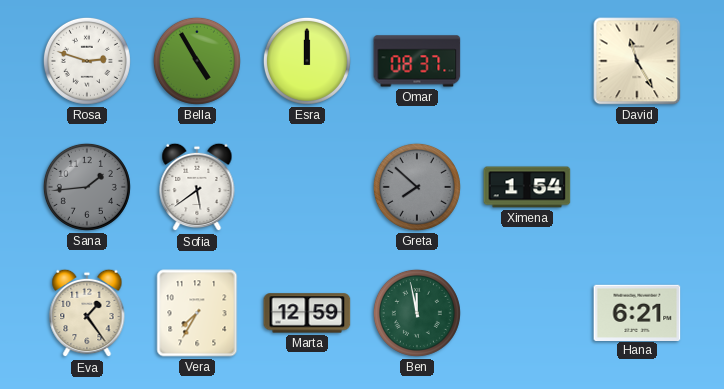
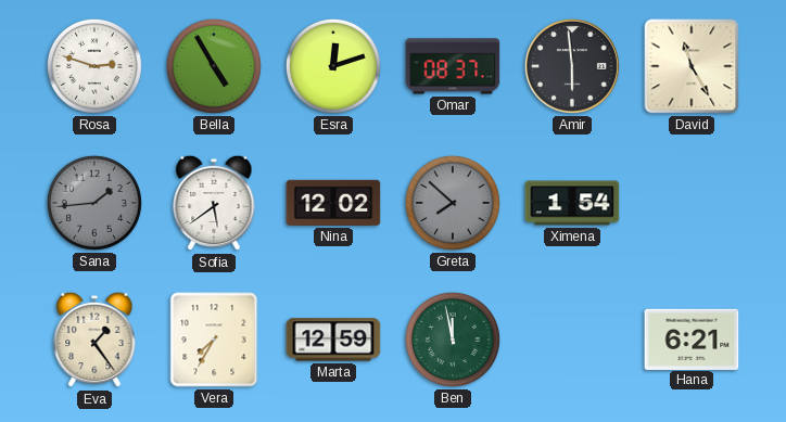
Esra: 12:00 -> 12:12
Amir: none -> 5:59
Nina: none -> 12:02
